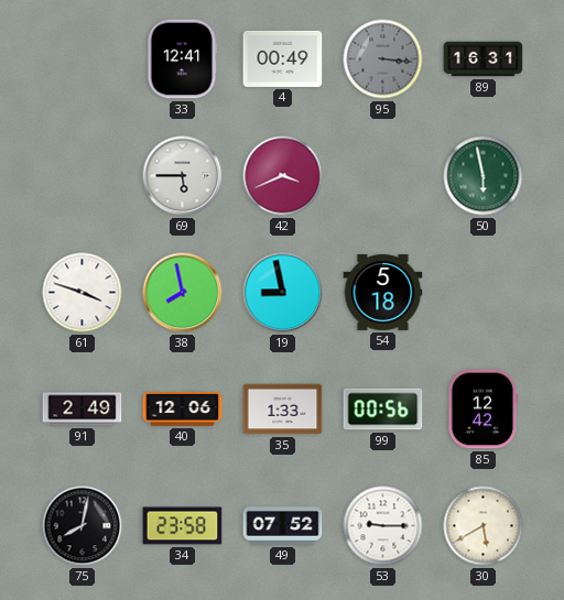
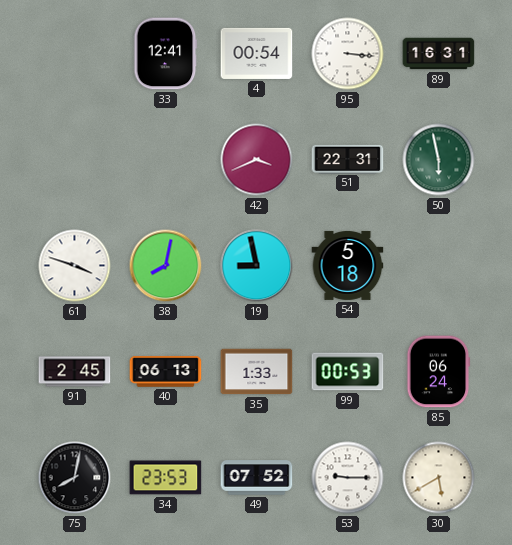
4: 00:49 -> 00:54
95 dial: grey -> white
69: 5:45 -> none
51: none -> 22:31
38: 7:58 -> 8:02
91: 2:49 -> 2:45
40: 12:06 -> 06:13
99: 00:56 -> 00:53
85: 12:42 -> 06:24
34: 23:58 -> 23:53
